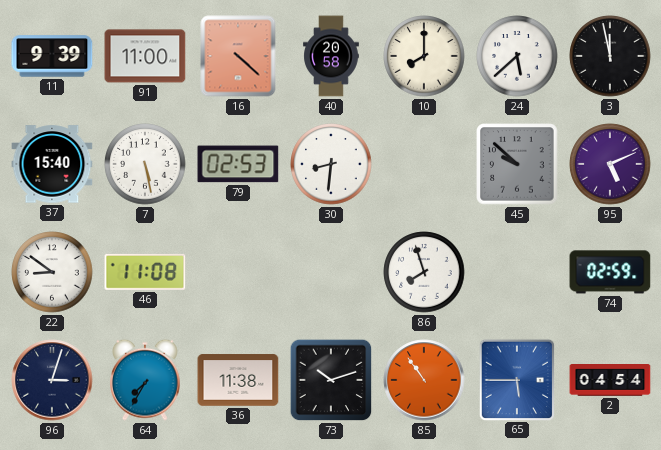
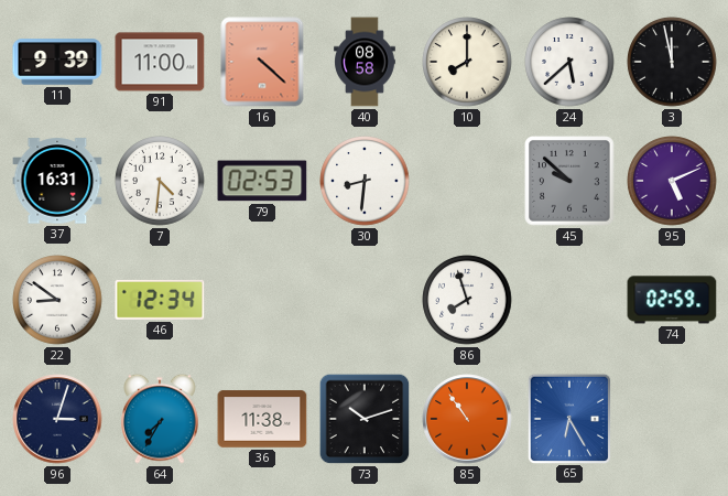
40: 20:58 -> 08:58
37: 15:40 -> 16:31
7: 5:28 -> 4:31
46: 11:08 -> 12:34
65: 5:45 -> 6:25
2: 04:54 -> none
